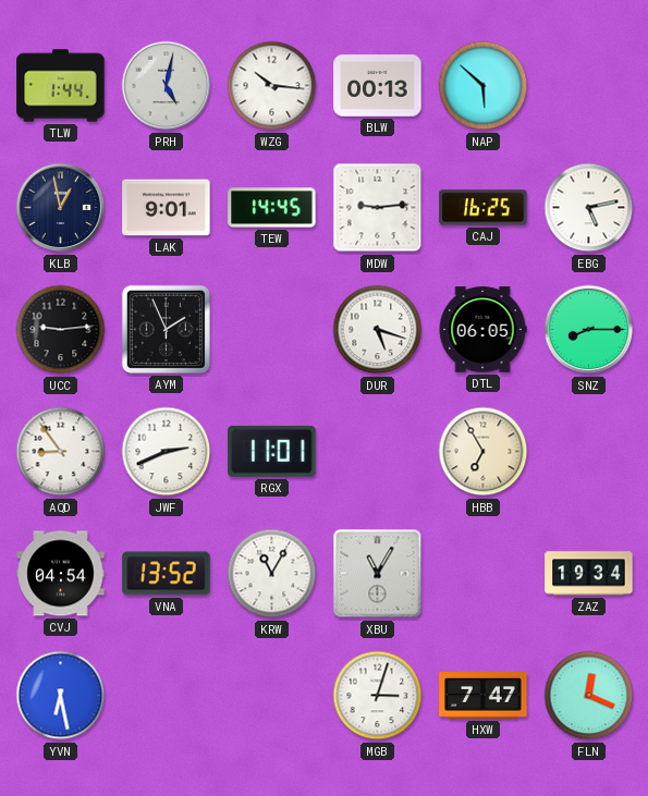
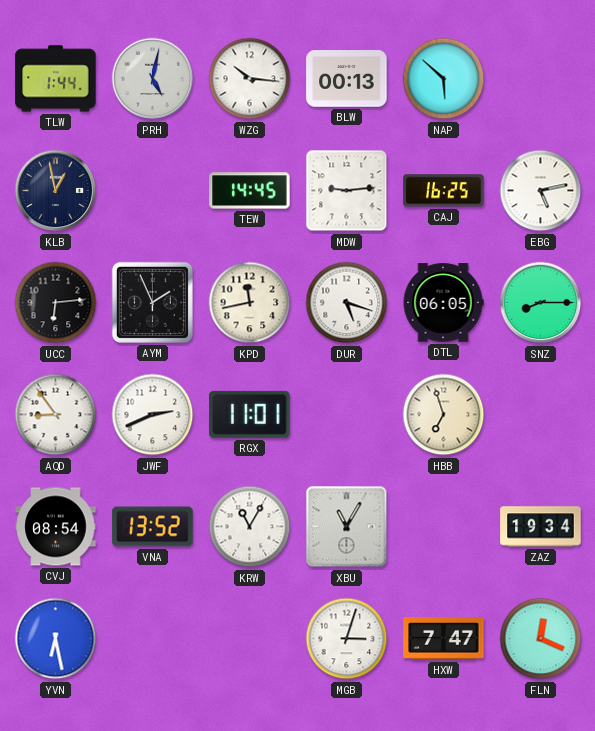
LAK: 9:01 -> none
UCC: 9:14 -> 6:14
KPD: none -> 11:43
HBB: 6:55 -> 6:57
CVJ: 04:54 -> 08:54
